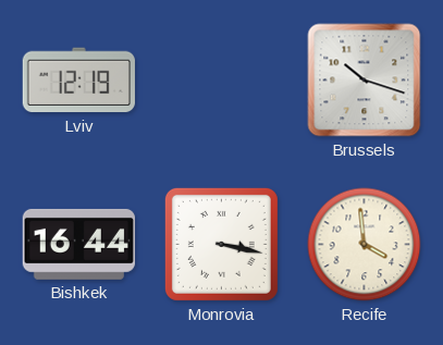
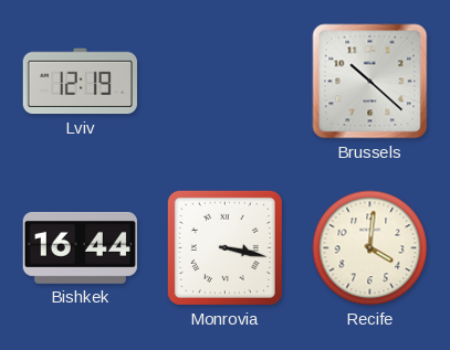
Brussels: 10:18 -> 10:22
Recife: 3:59 -> 4:01
